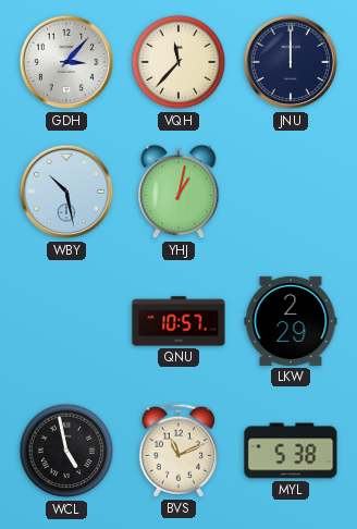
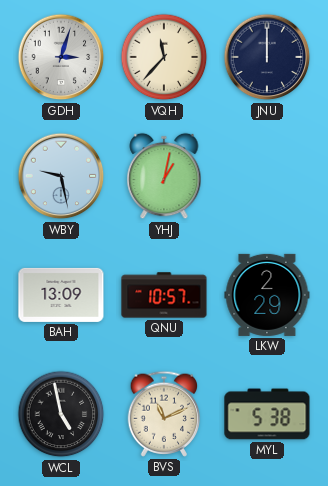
GDH: 3:07 -> 3:03
WBY: 10:28 -> 9:28
BAH: none -> 13:09
